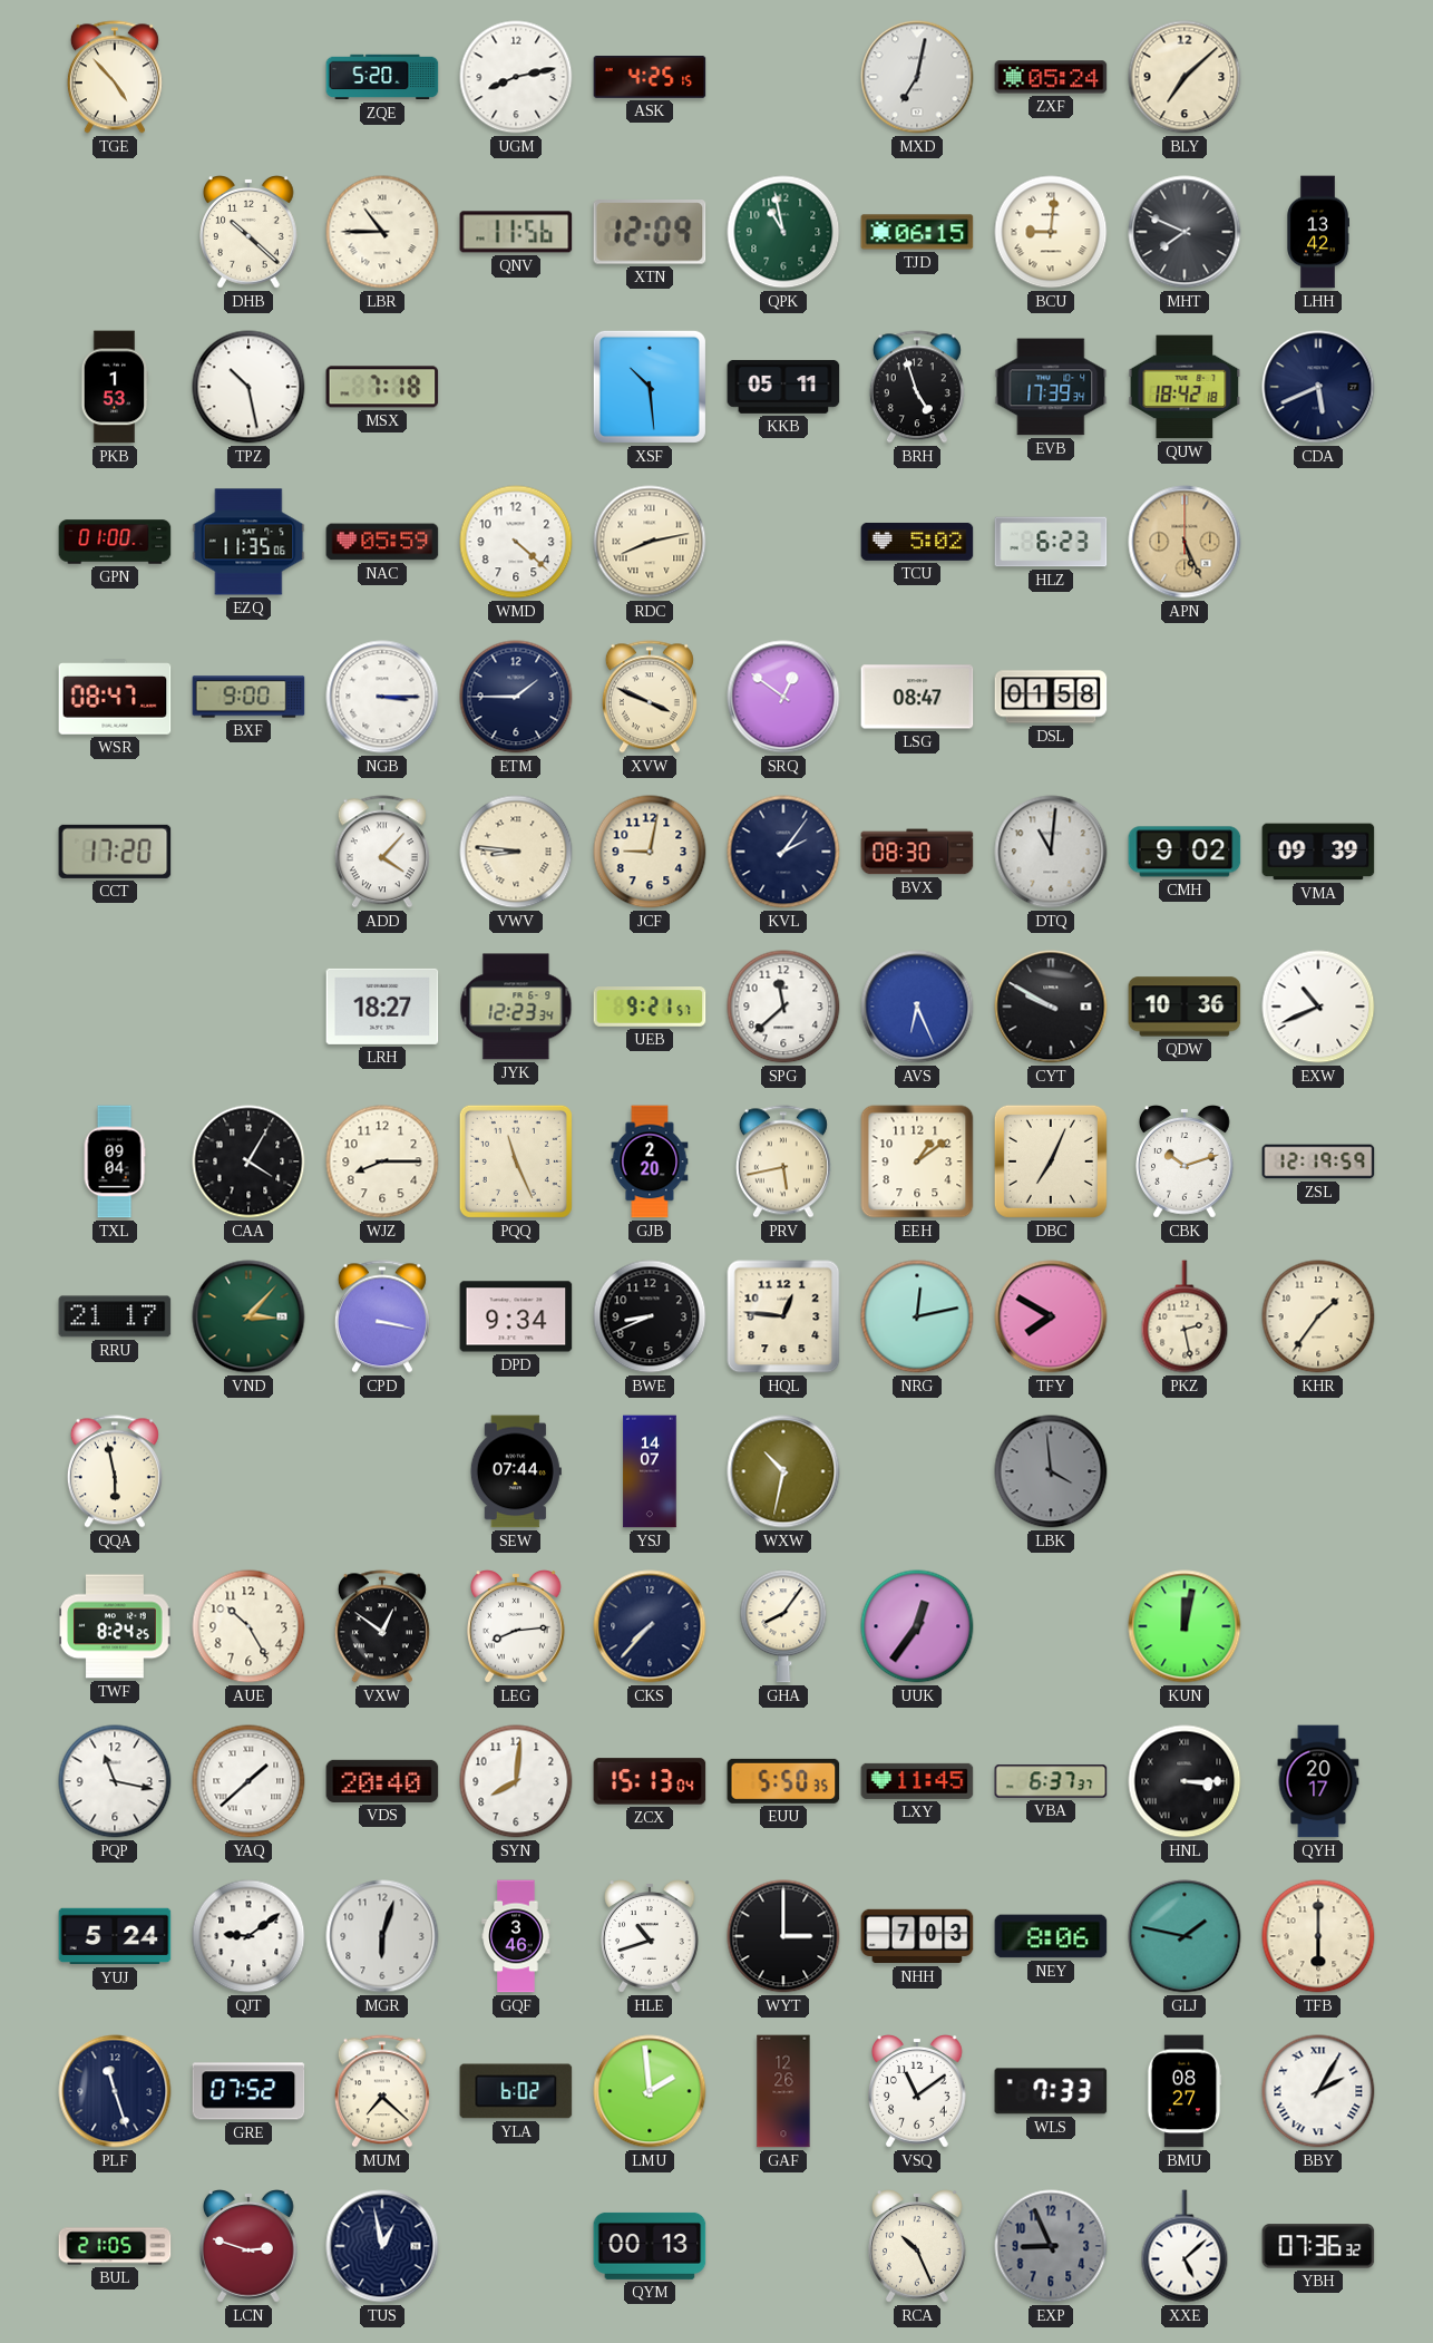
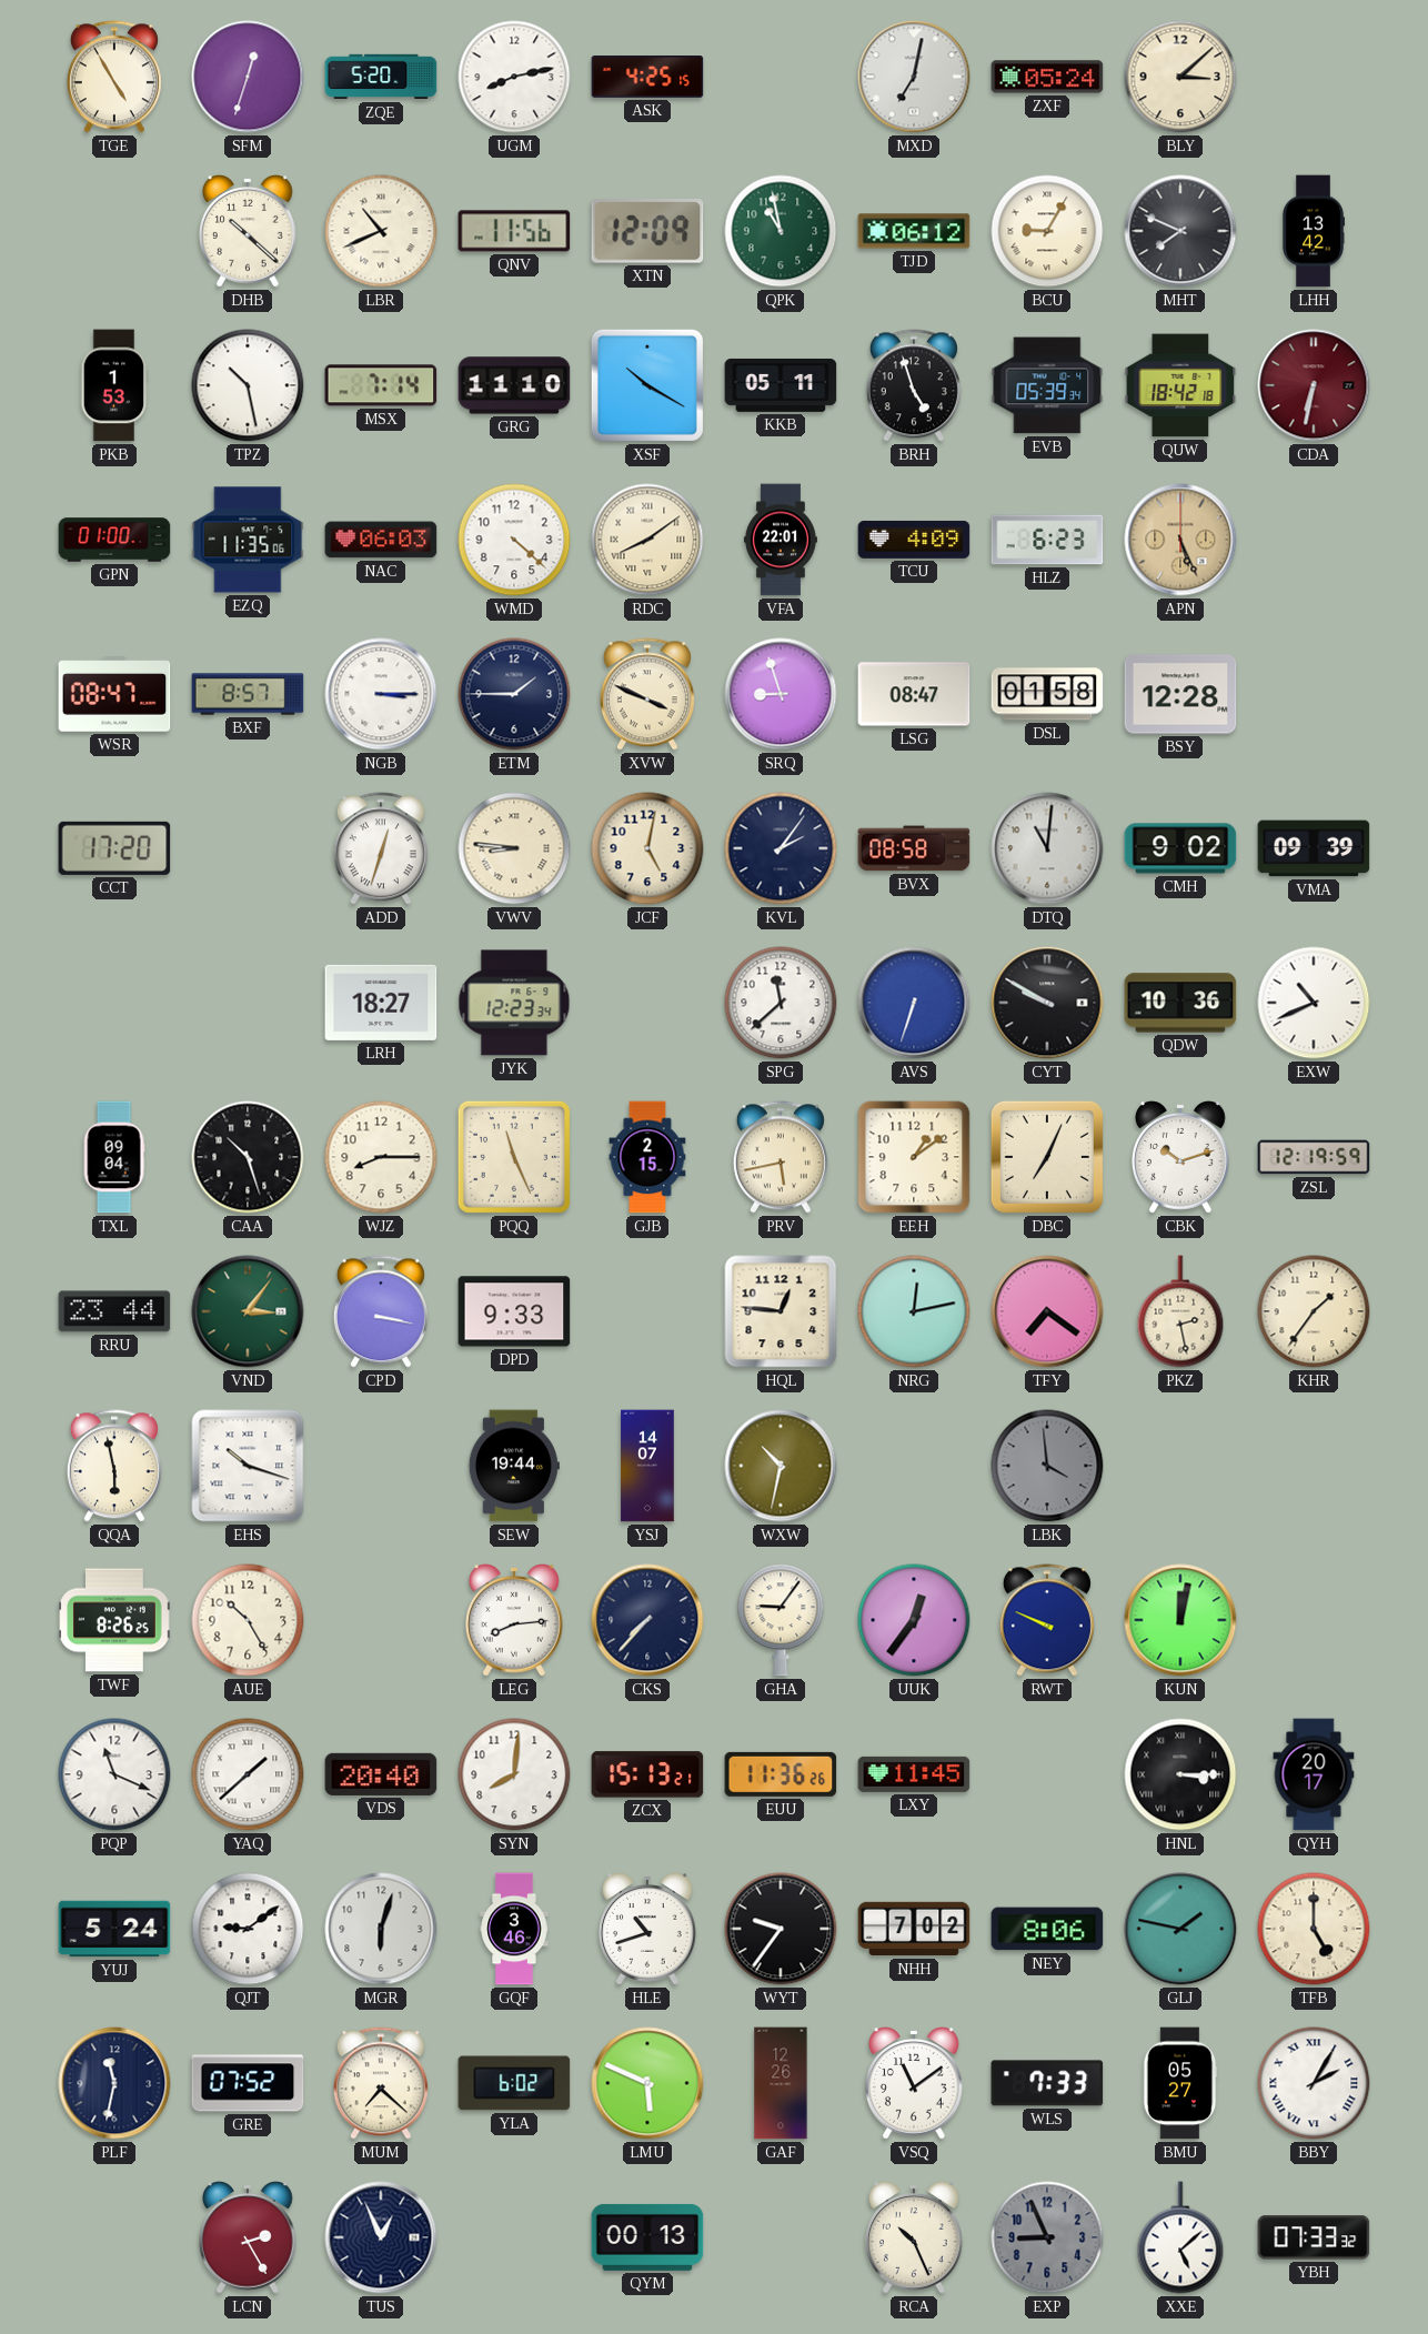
TGE: 4:53 -> 4:55
SFM: none -> 12:33
BLY: 7:08 -> 3:08
LBR: 10:45 -> 10:41
TJD: 06:15 -> 06:12
BCU: 9:01 -> 9:05
MSX: 7:18 -> 7:14
GRG: none -> 11:10
XSF: 10:29 -> 10:20
EVB: 17:39 -> 05:39
CDA: 5:41 -> 6:32
CDA dial: navy -> burgundy
NAC: 05:59 -> 06:03
RDC: 8:13 -> 8:09
VFA: none -> 22:01
TCU: 5:02 -> 4:09
BXF: 9:00 -> 8:57
SRQ: 12:51 -> 8:57
BSY: none -> 12:28
ADD: 4:07 -> 12:33
JCF: 9:02 -> 5:02
BVX: 08:30 -> 08:58
UEB: 9:21 -> none
AVS: 6:26 -> 6:33
CAA: 4:05 -> 10:27
GJB: 2:20 -> 2:15
RRU: 21:17 -> 23:44
VND: 3:07 -> 3:06
DPD: 9:34 -> 9:33
BWE: 8:41 -> none
TFY: 7:50 -> 7:21
EHS: none -> 10:18
SEW: 07:44 -> 19:44
TWF: 8:24 -> 8:26
VXW: 12:51 -> none
GHA: 8:06 -> 9:06
RWT: none -> 9:49
PQP: 11:17 -> 11:19
ZCX: 15:13:04 -> 15:13:21
EUU: 5:50 -> 11:36
VBA: 6:37 -> none
WYT: 3:00 -> 9:36
NHH: 7:03 -> 7:02
TFB: 6:00 -> 5:00
PLF: 11:27 -> 11:32
LMU: 1:59 -> 5:49
BMU: 08:27 -> 05:27
BUL: 21:05 -> none
LCN: 2:48 -> 2:25
TUS: 12:58 -> 12:56
YBH: 07:36 -> 07:33
